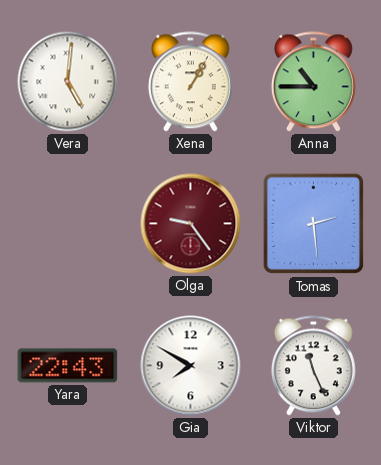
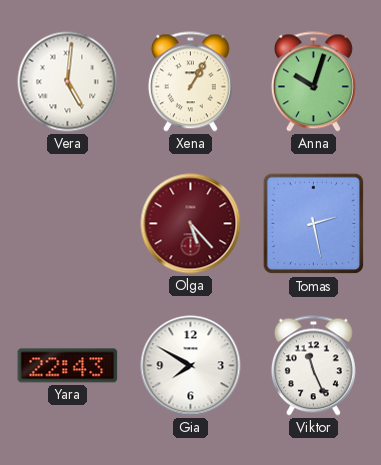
Anna: 10:45 -> 10:03
Olga: 9:24 -> 5:23
Tomas: 2:29 -> 2:28
